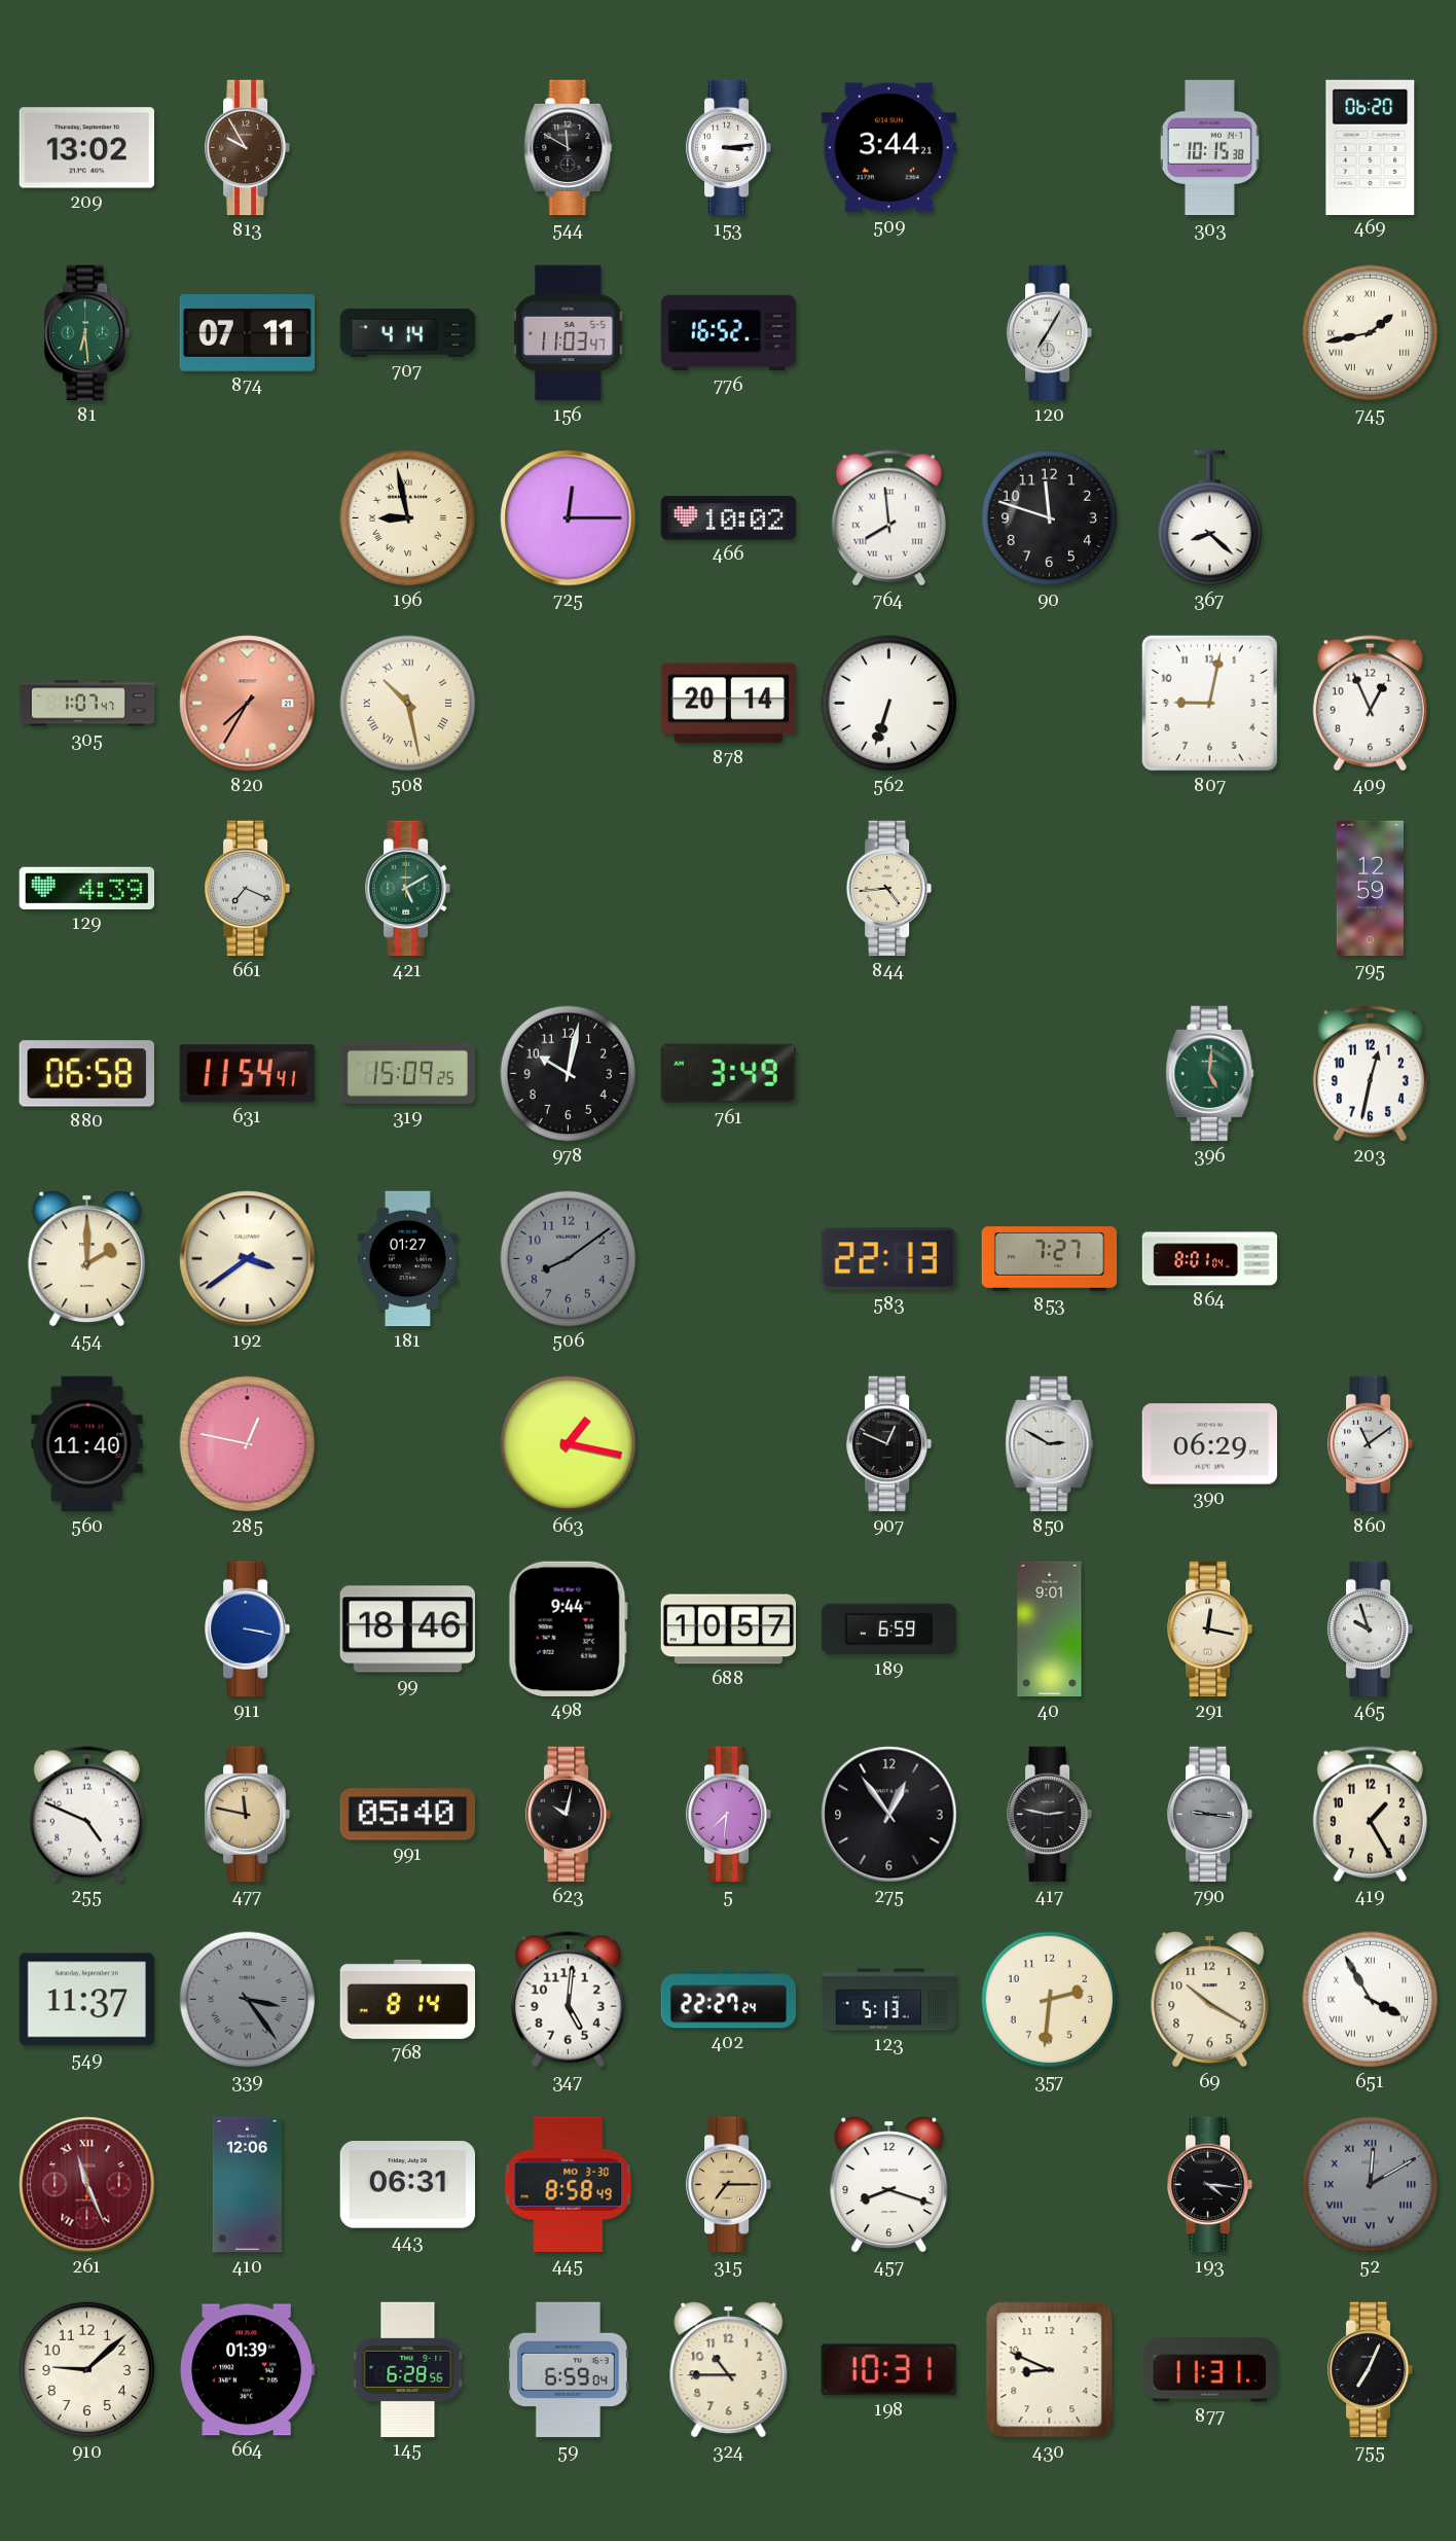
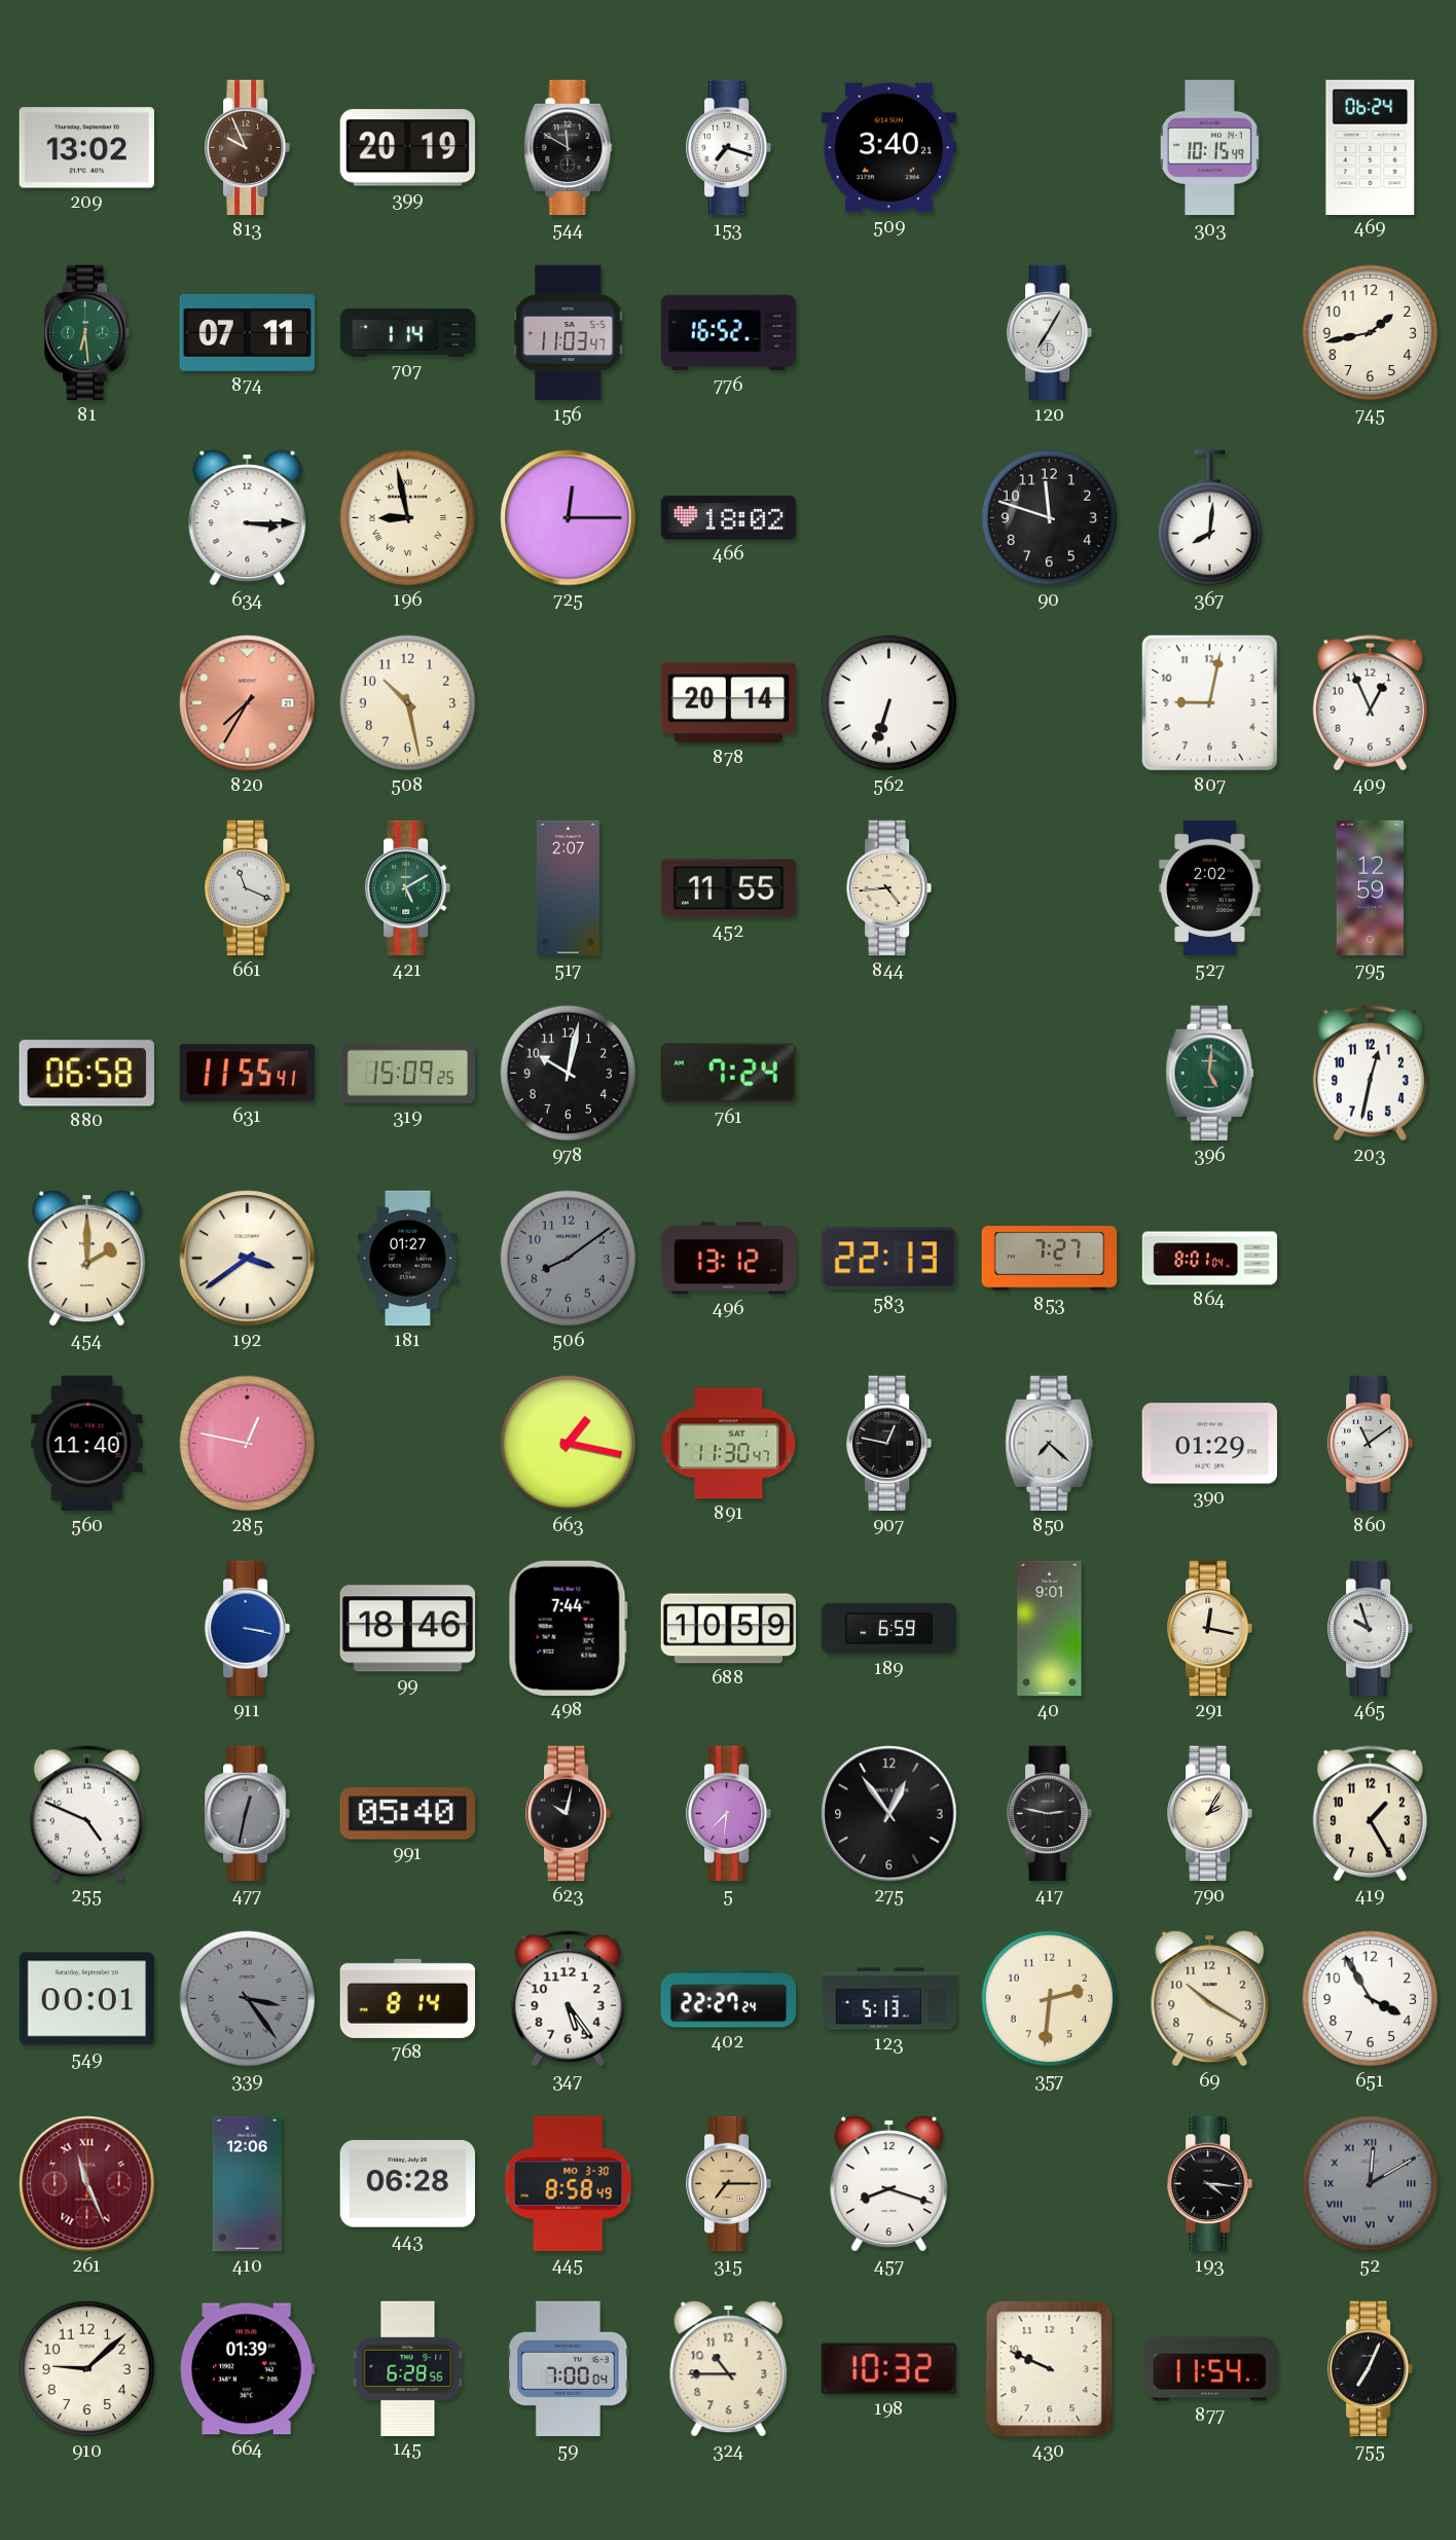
813: 9:55 -> 9:56
399: none -> 20:19
153: 3:14 -> 7:18
509: 3:44 -> 3:40
303: 10:15:38 -> 10:15:49
469: 06:20 -> 06:24
707: 4:14 -> 1:14
745 numerals: Roman -> Arabic
634: none -> 3:15
466: 10:02 -> 18:02
764: 7:59 -> none
367: 8:22 -> 8:01
305: 1:07 -> none
508 numerals: Roman -> Arabic
129: 4:39 -> none
661: 7:19 -> 11:19
517: none -> 2:07
452: none -> 11:55
527: none -> 2:02
631: 11:54 -> 11:55
761: 3:49 -> 7:24
496: none -> 13:12
891: none -> 11:30
907: 12:49 -> 12:47
850: 2:50 -> 7:22
390: 06:29 -> 01:29
498: 9:44 -> 7:44
688: 10:57 -> 10:59
477: 11:47 -> 12:32
477 dial: champagne -> grey
790: 9:16 -> 2:05
790 dial: grey -> cream
549: 11:37 -> 00:01
347: 5:01 -> 5:24
651 numerals: Roman -> Arabic
443: 06:31 -> 06:28
59: 6:59 -> 7:00
198: 10:31 -> 10:32
430: 8:49 -> 9:49
877: 11:31 -> 11:54
